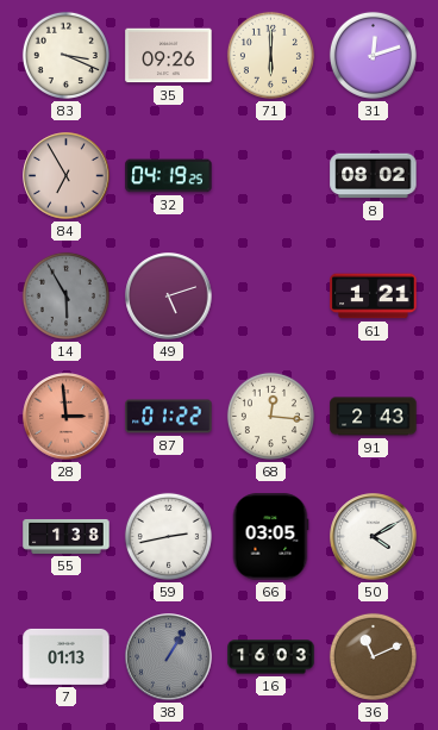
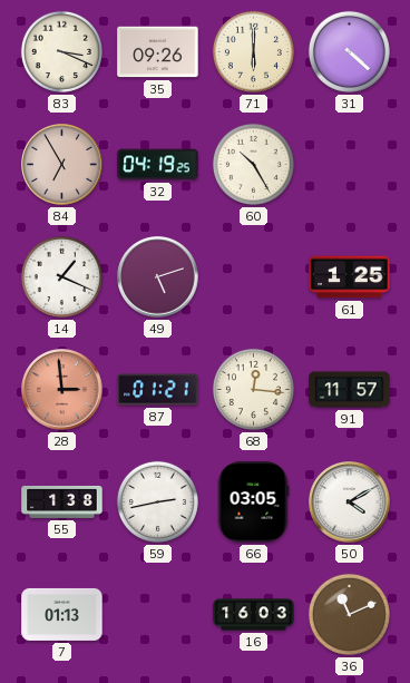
31: 12:12 -> 4:22
60: none -> 10:25
8: 08:02 -> none
14: 5:55 -> 1:19
14 dial: grey -> white
61: 1:21 -> 1:25
87: 01:22 -> 01:21
91: 2:43 -> 11:57
38: 1:05 -> none
